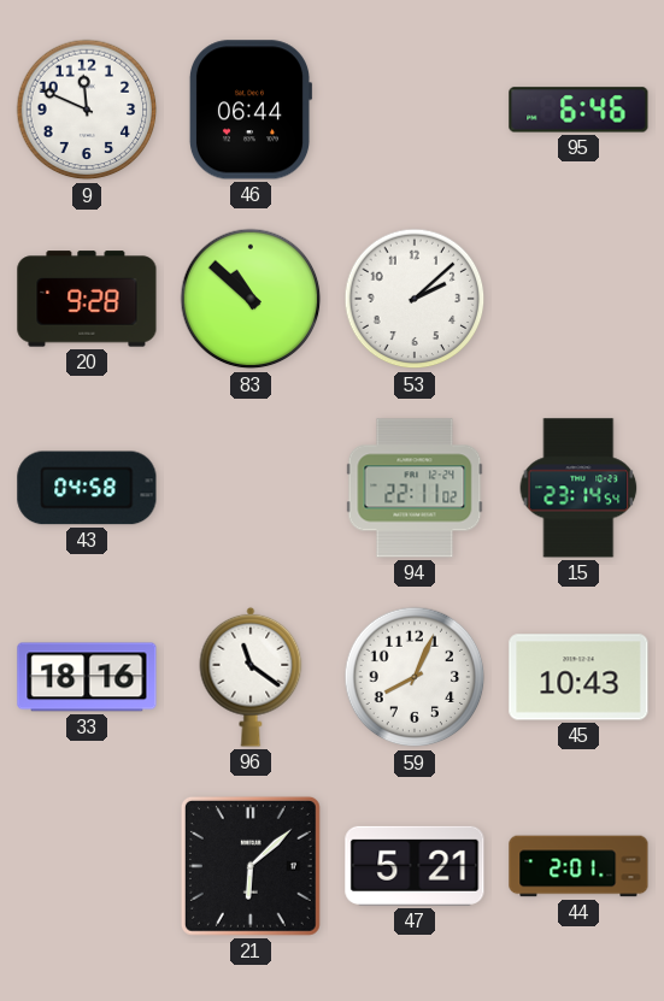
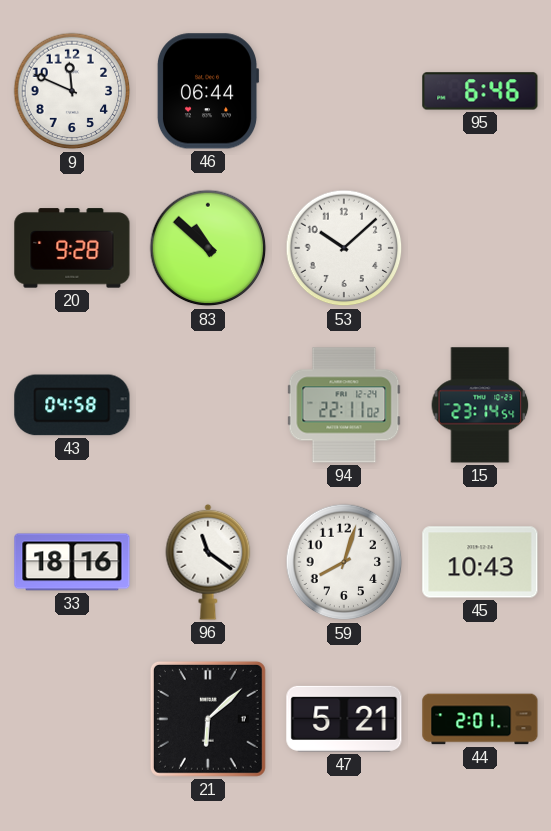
53: 2:08 -> 10:08
59: 8:04 -> 8:03
